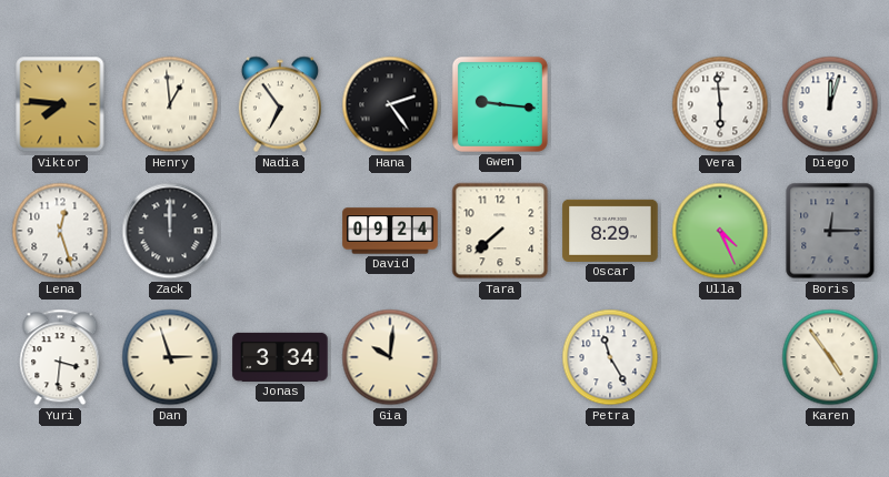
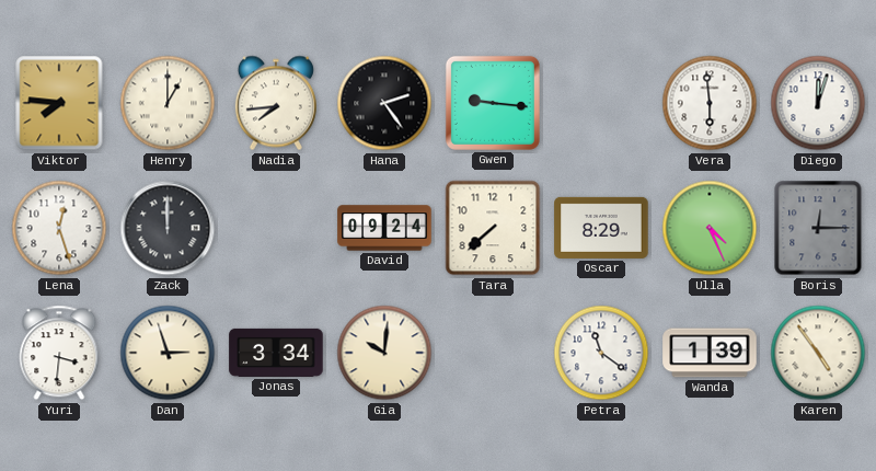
Henry: 12:59 -> 1:00
Nadia: 6:54 -> 7:44
Petra: 11:25 -> 11:21
Wanda: none -> 1:39
